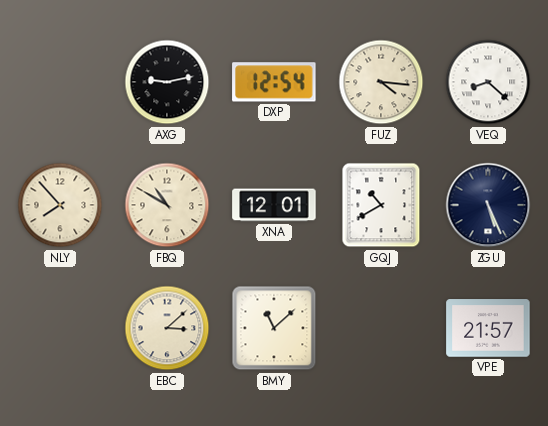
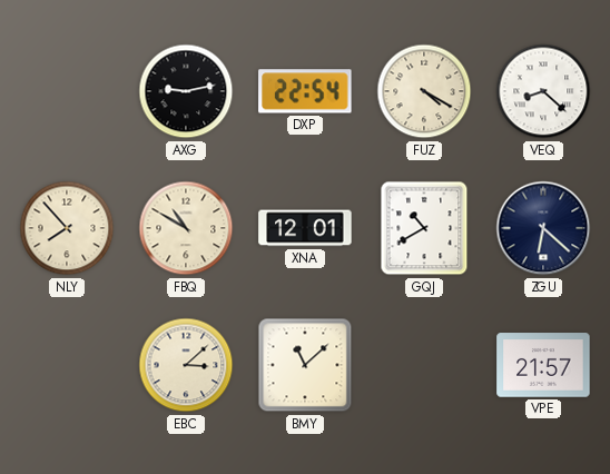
DXP: 12:54 -> 22:54
FUZ: 4:16 -> 4:20
ZGU: 5:26 -> 6:22
